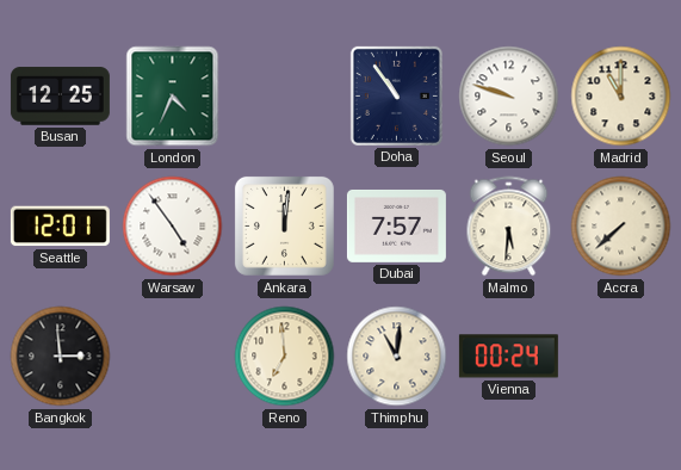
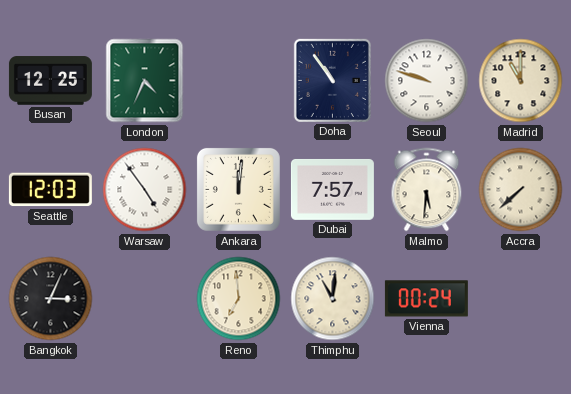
Seattle: 12:01 -> 12:03
Bangkok: 2:59 -> 3:04
